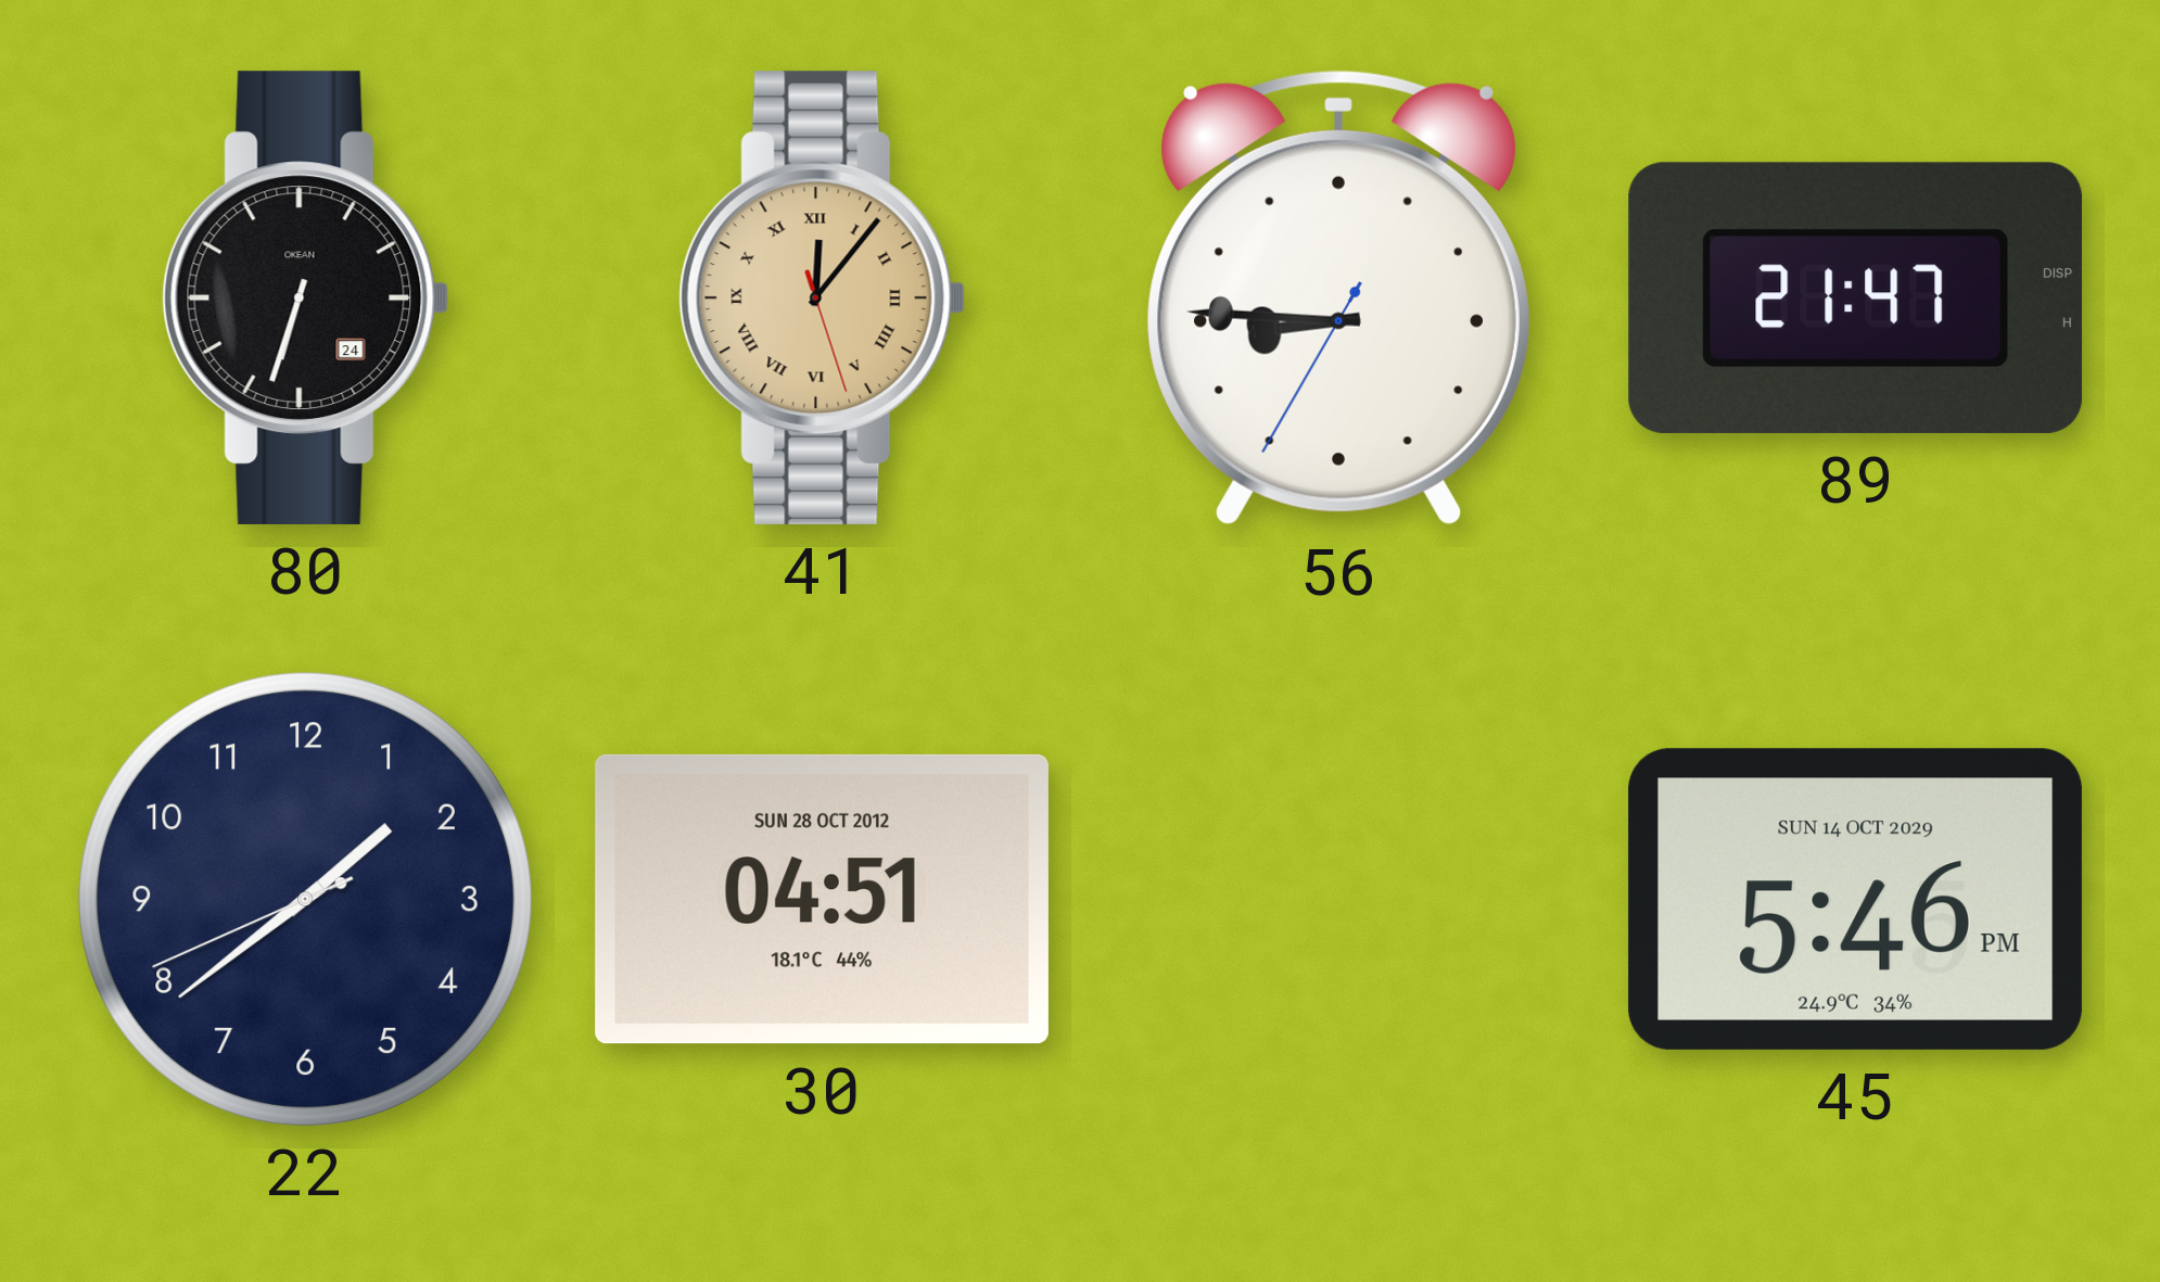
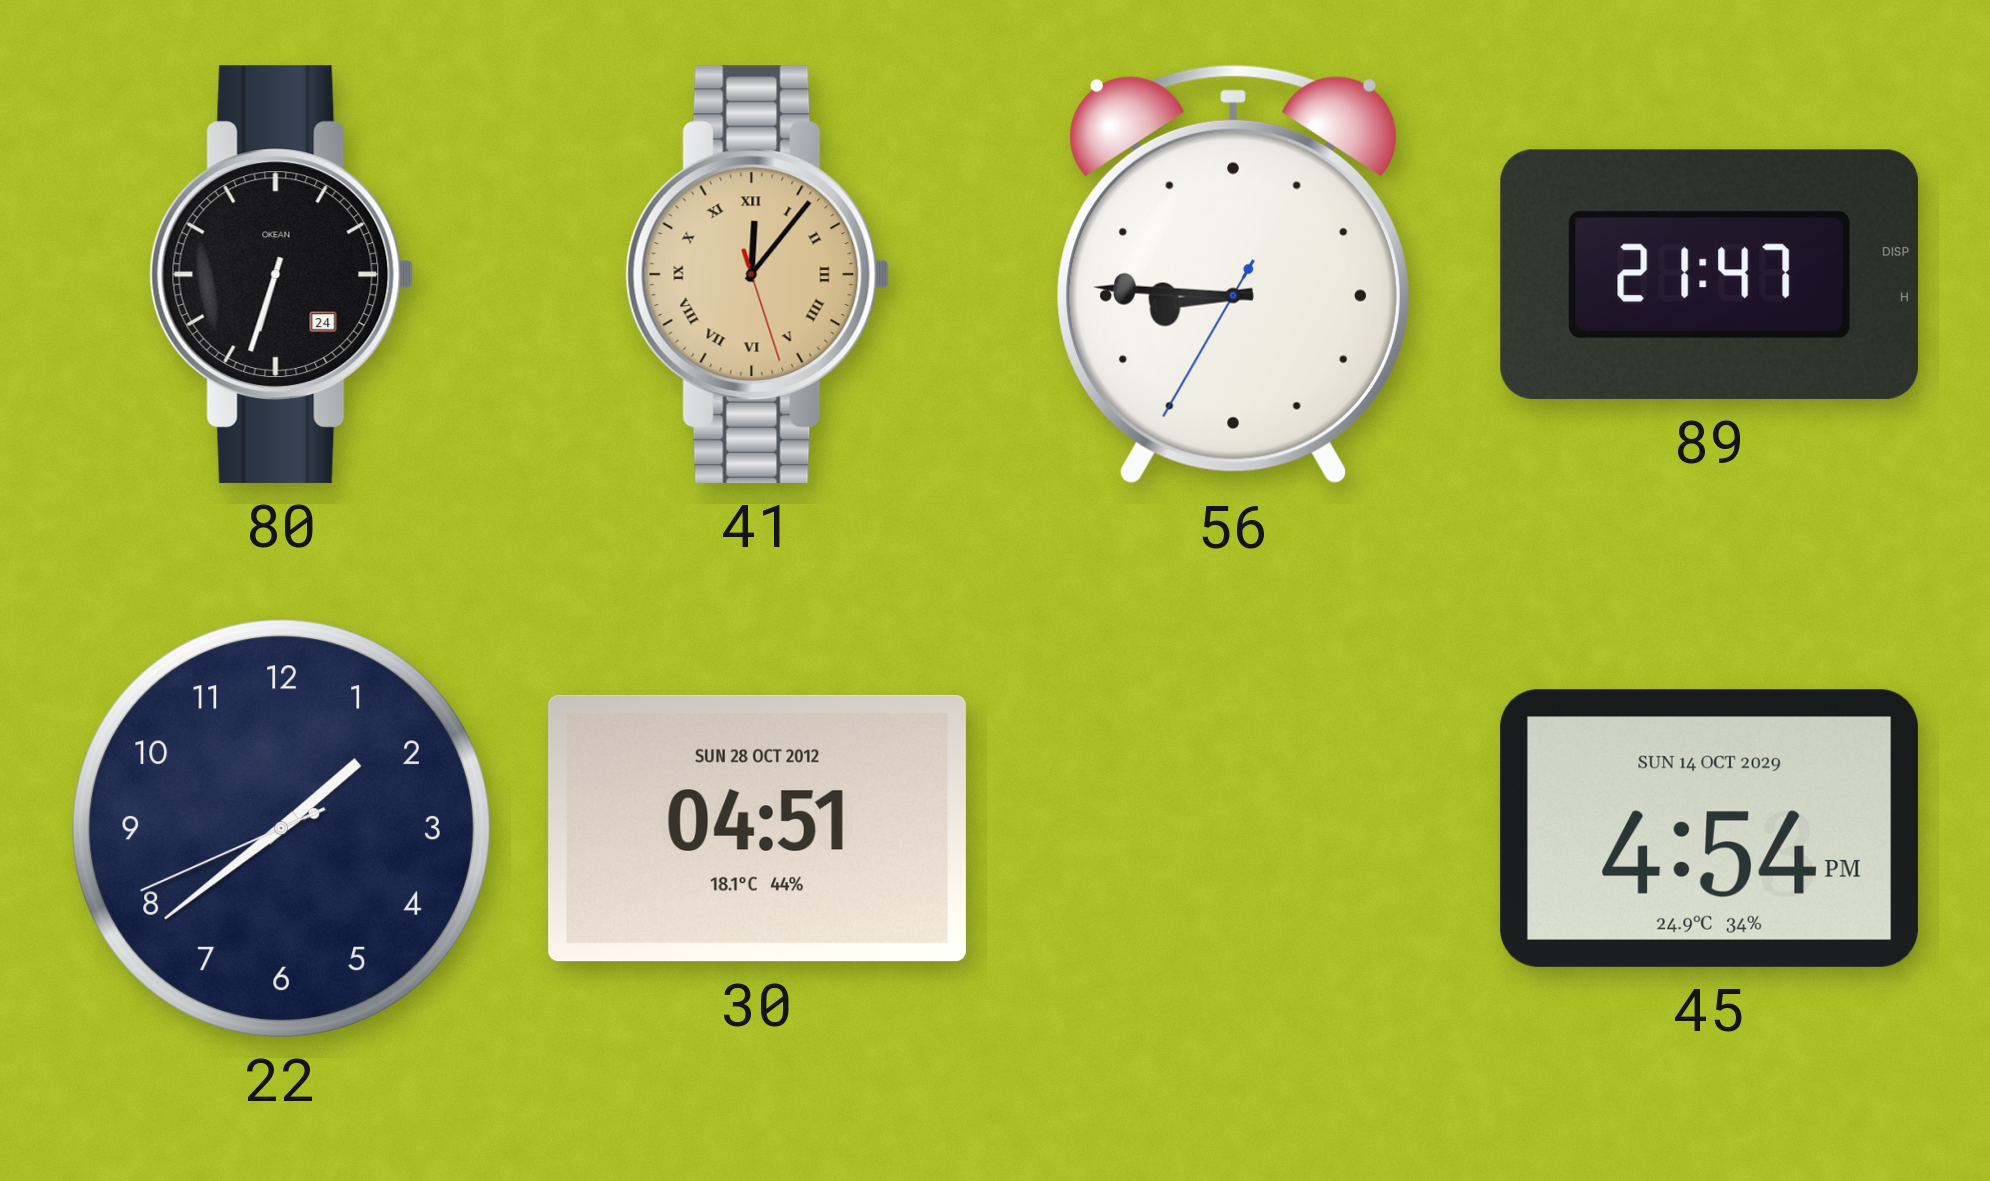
45: 5:46 -> 4:54
